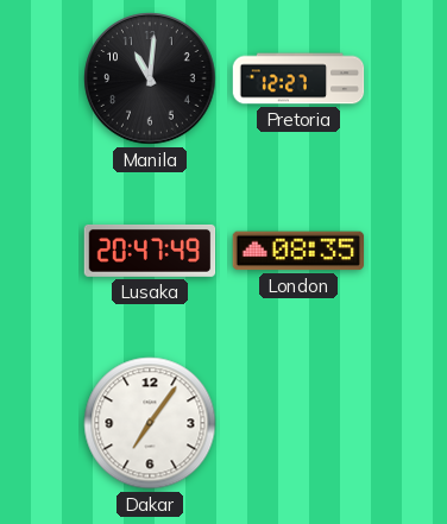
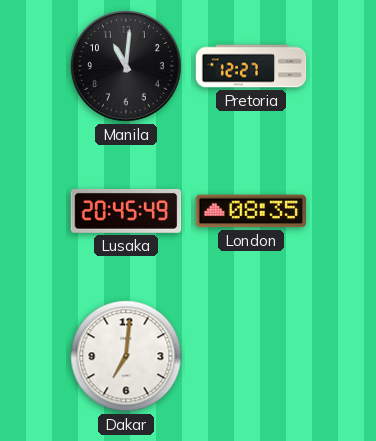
Lusaka: 20:47 -> 20:45
Dakar: 7:06 -> 7:01
